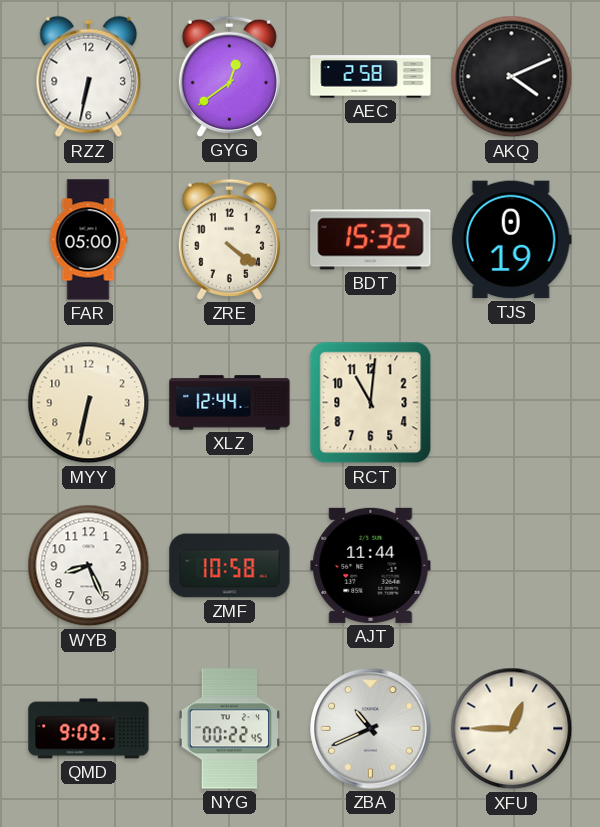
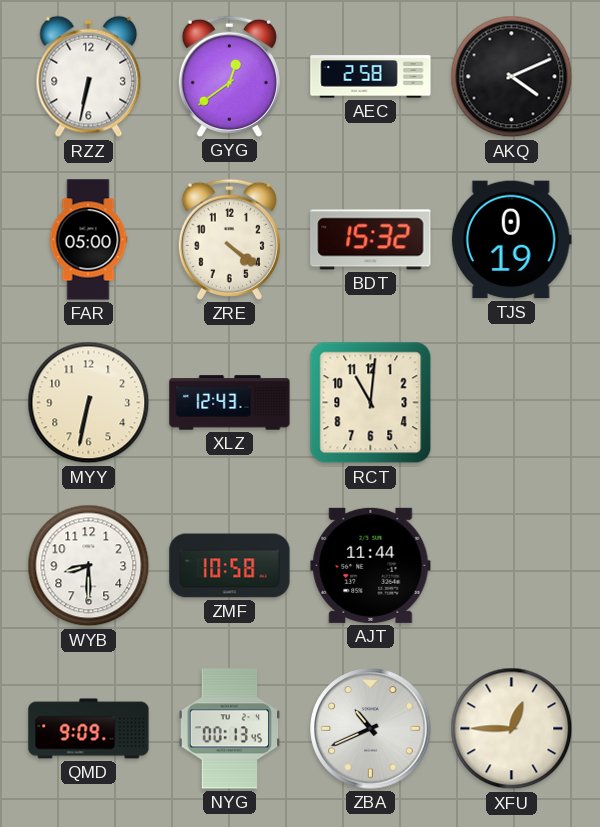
XLZ: 12:44 -> 12:43
WYB: 8:26 -> 8:30
NYG: 00:22 -> 00:13
